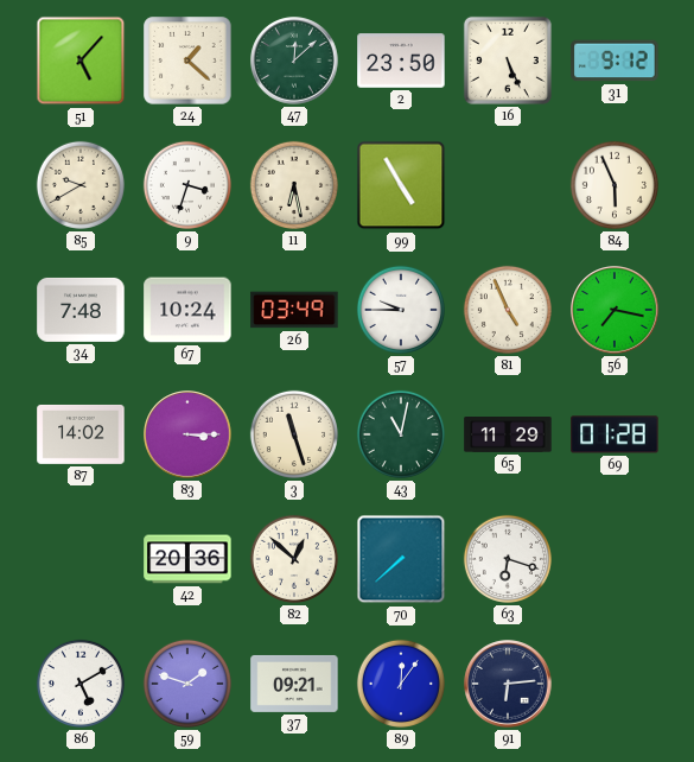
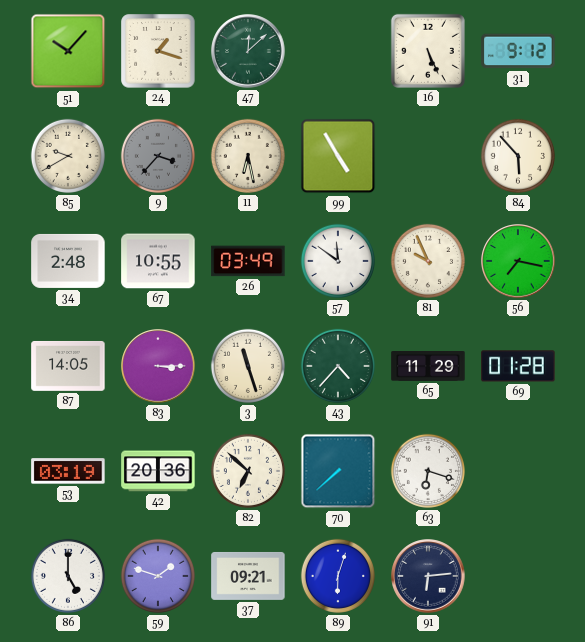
51: 5:07 -> 10:07
24: 1:22 -> 1:18
2: 23:50 -> none
9: 3:33 -> 3:37
9 dial: white -> grey
84: 5:56 -> 5:53
34: 7:48 -> 2:48
67: 10:24 -> 10:55
57: 9:45 -> 11:51
81: 4:56 -> 9:56
87: 14:02 -> 14:05
43: 11:02 -> 4:37
53: none -> 03:19
82: 12:52 -> 6:52
86: 5:10 -> 5:00
89: 12:06 -> 6:03
